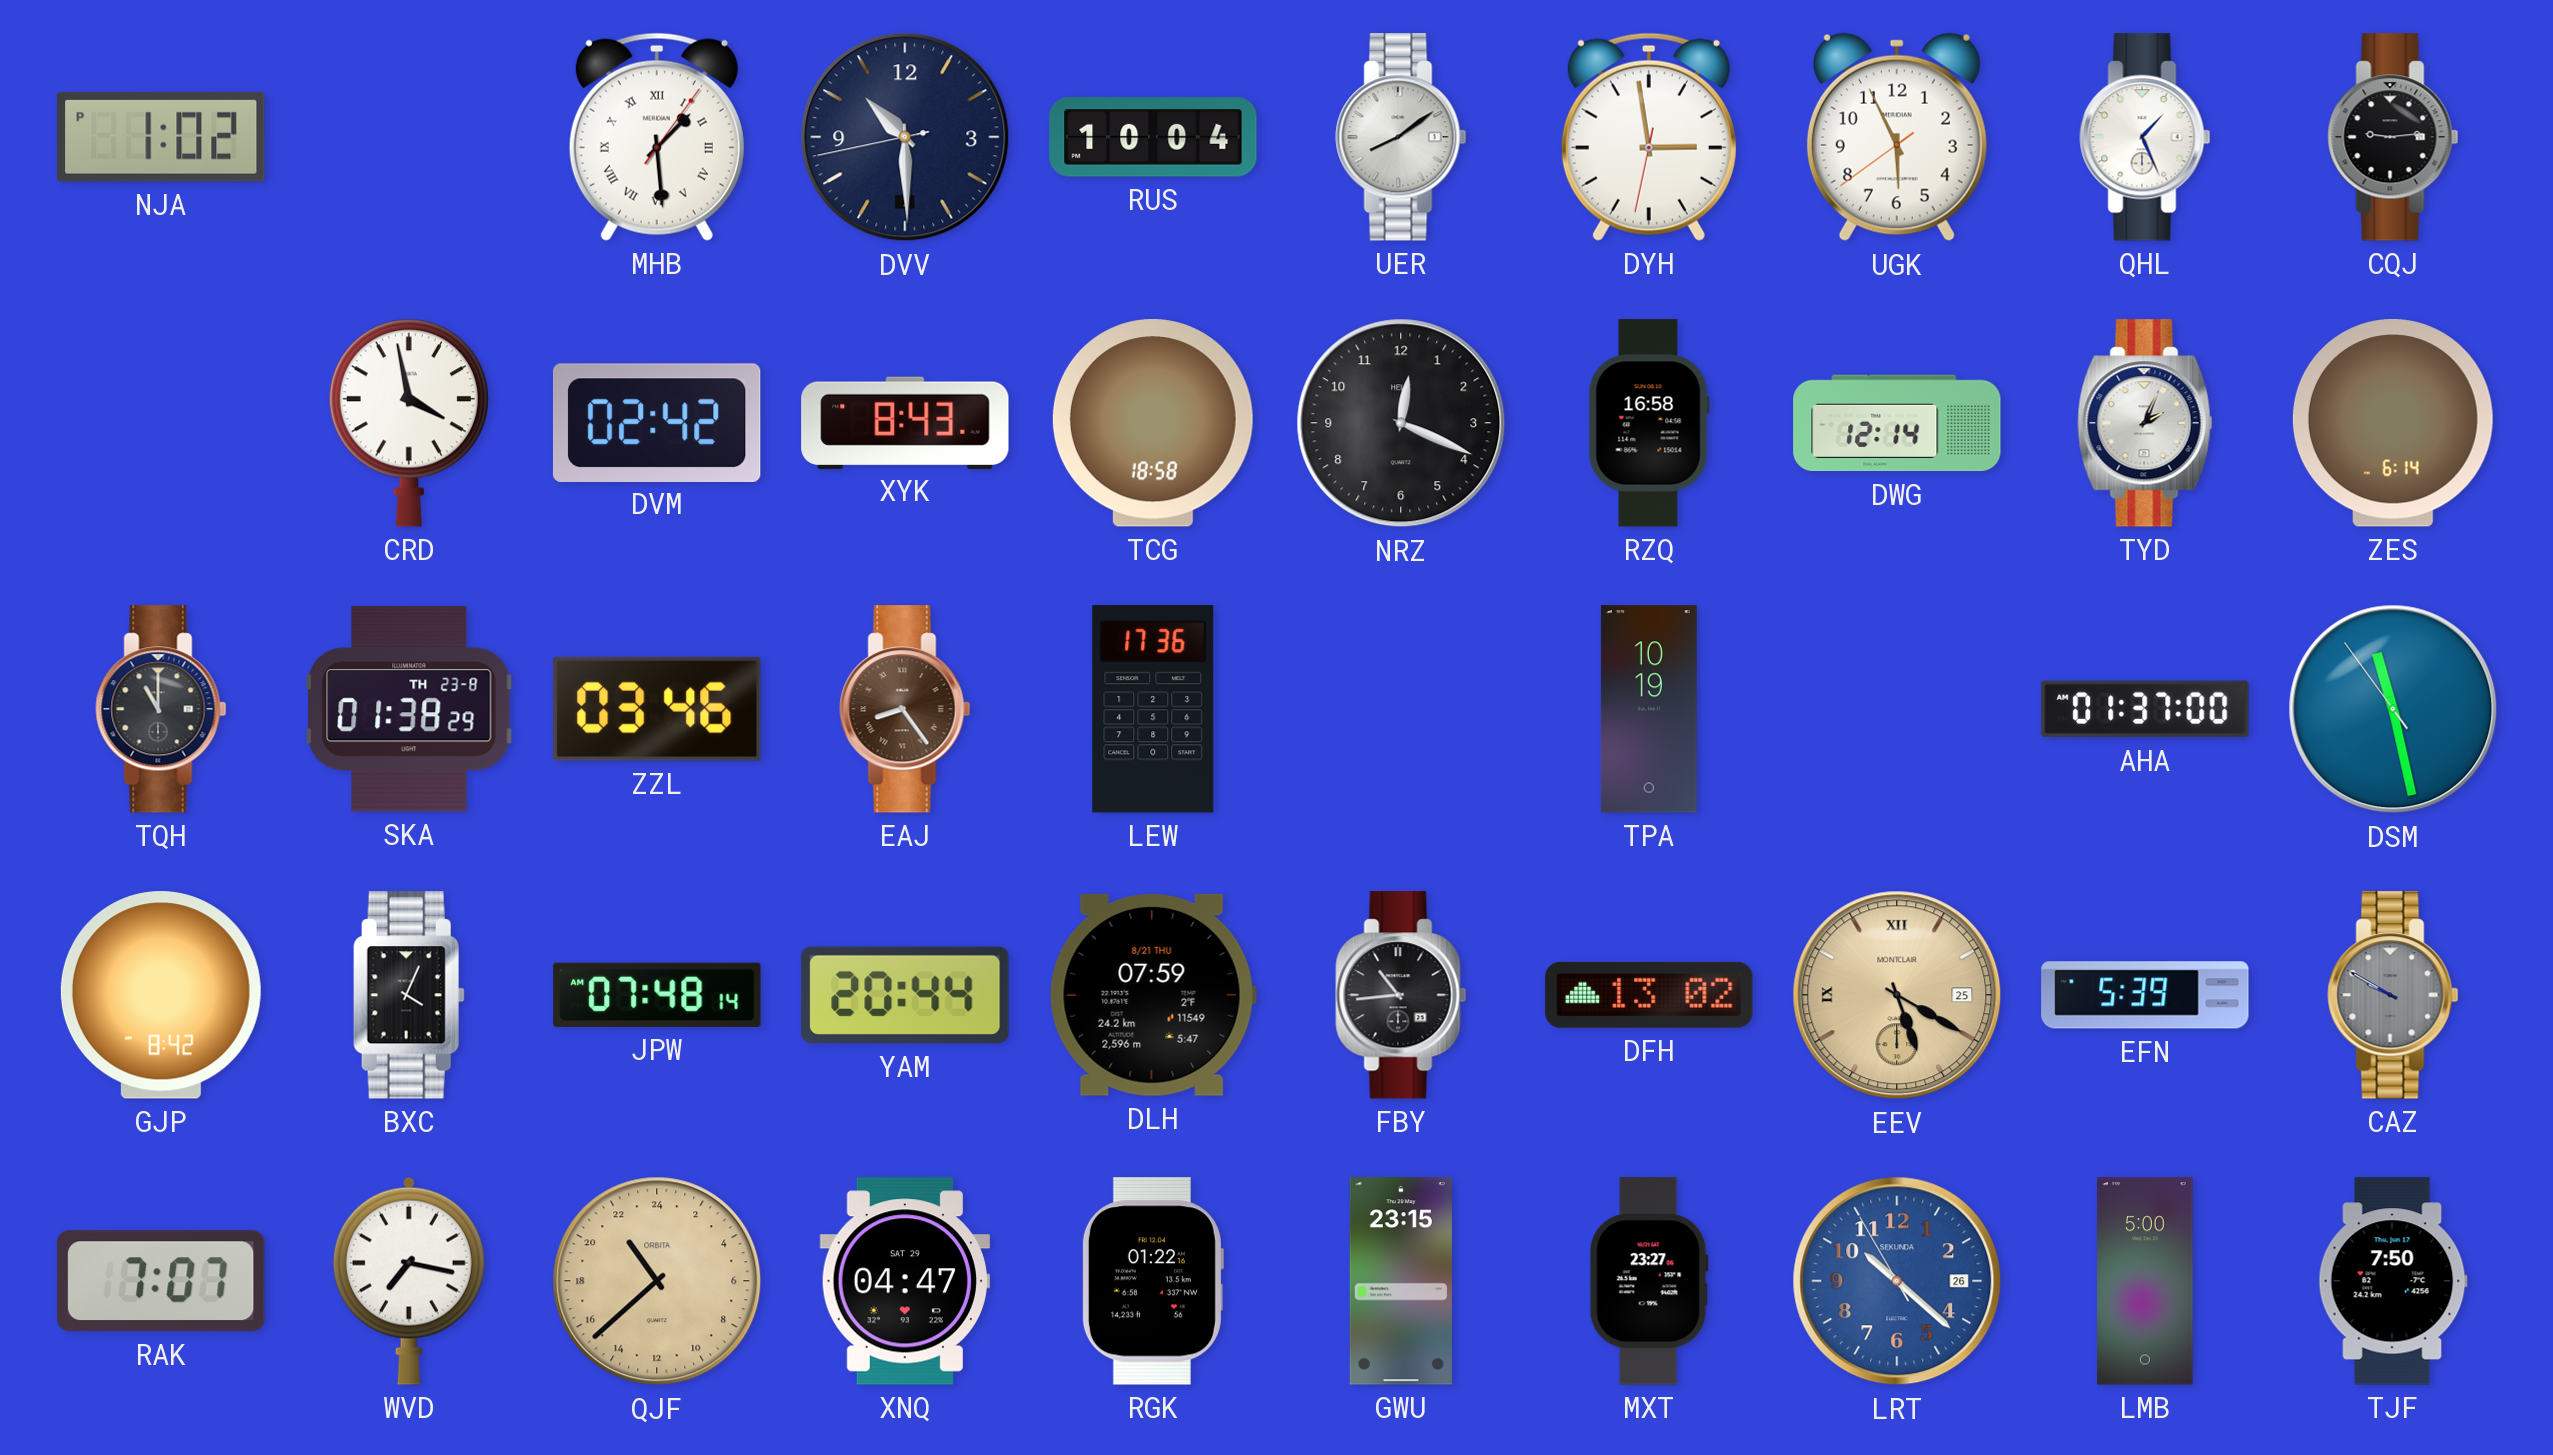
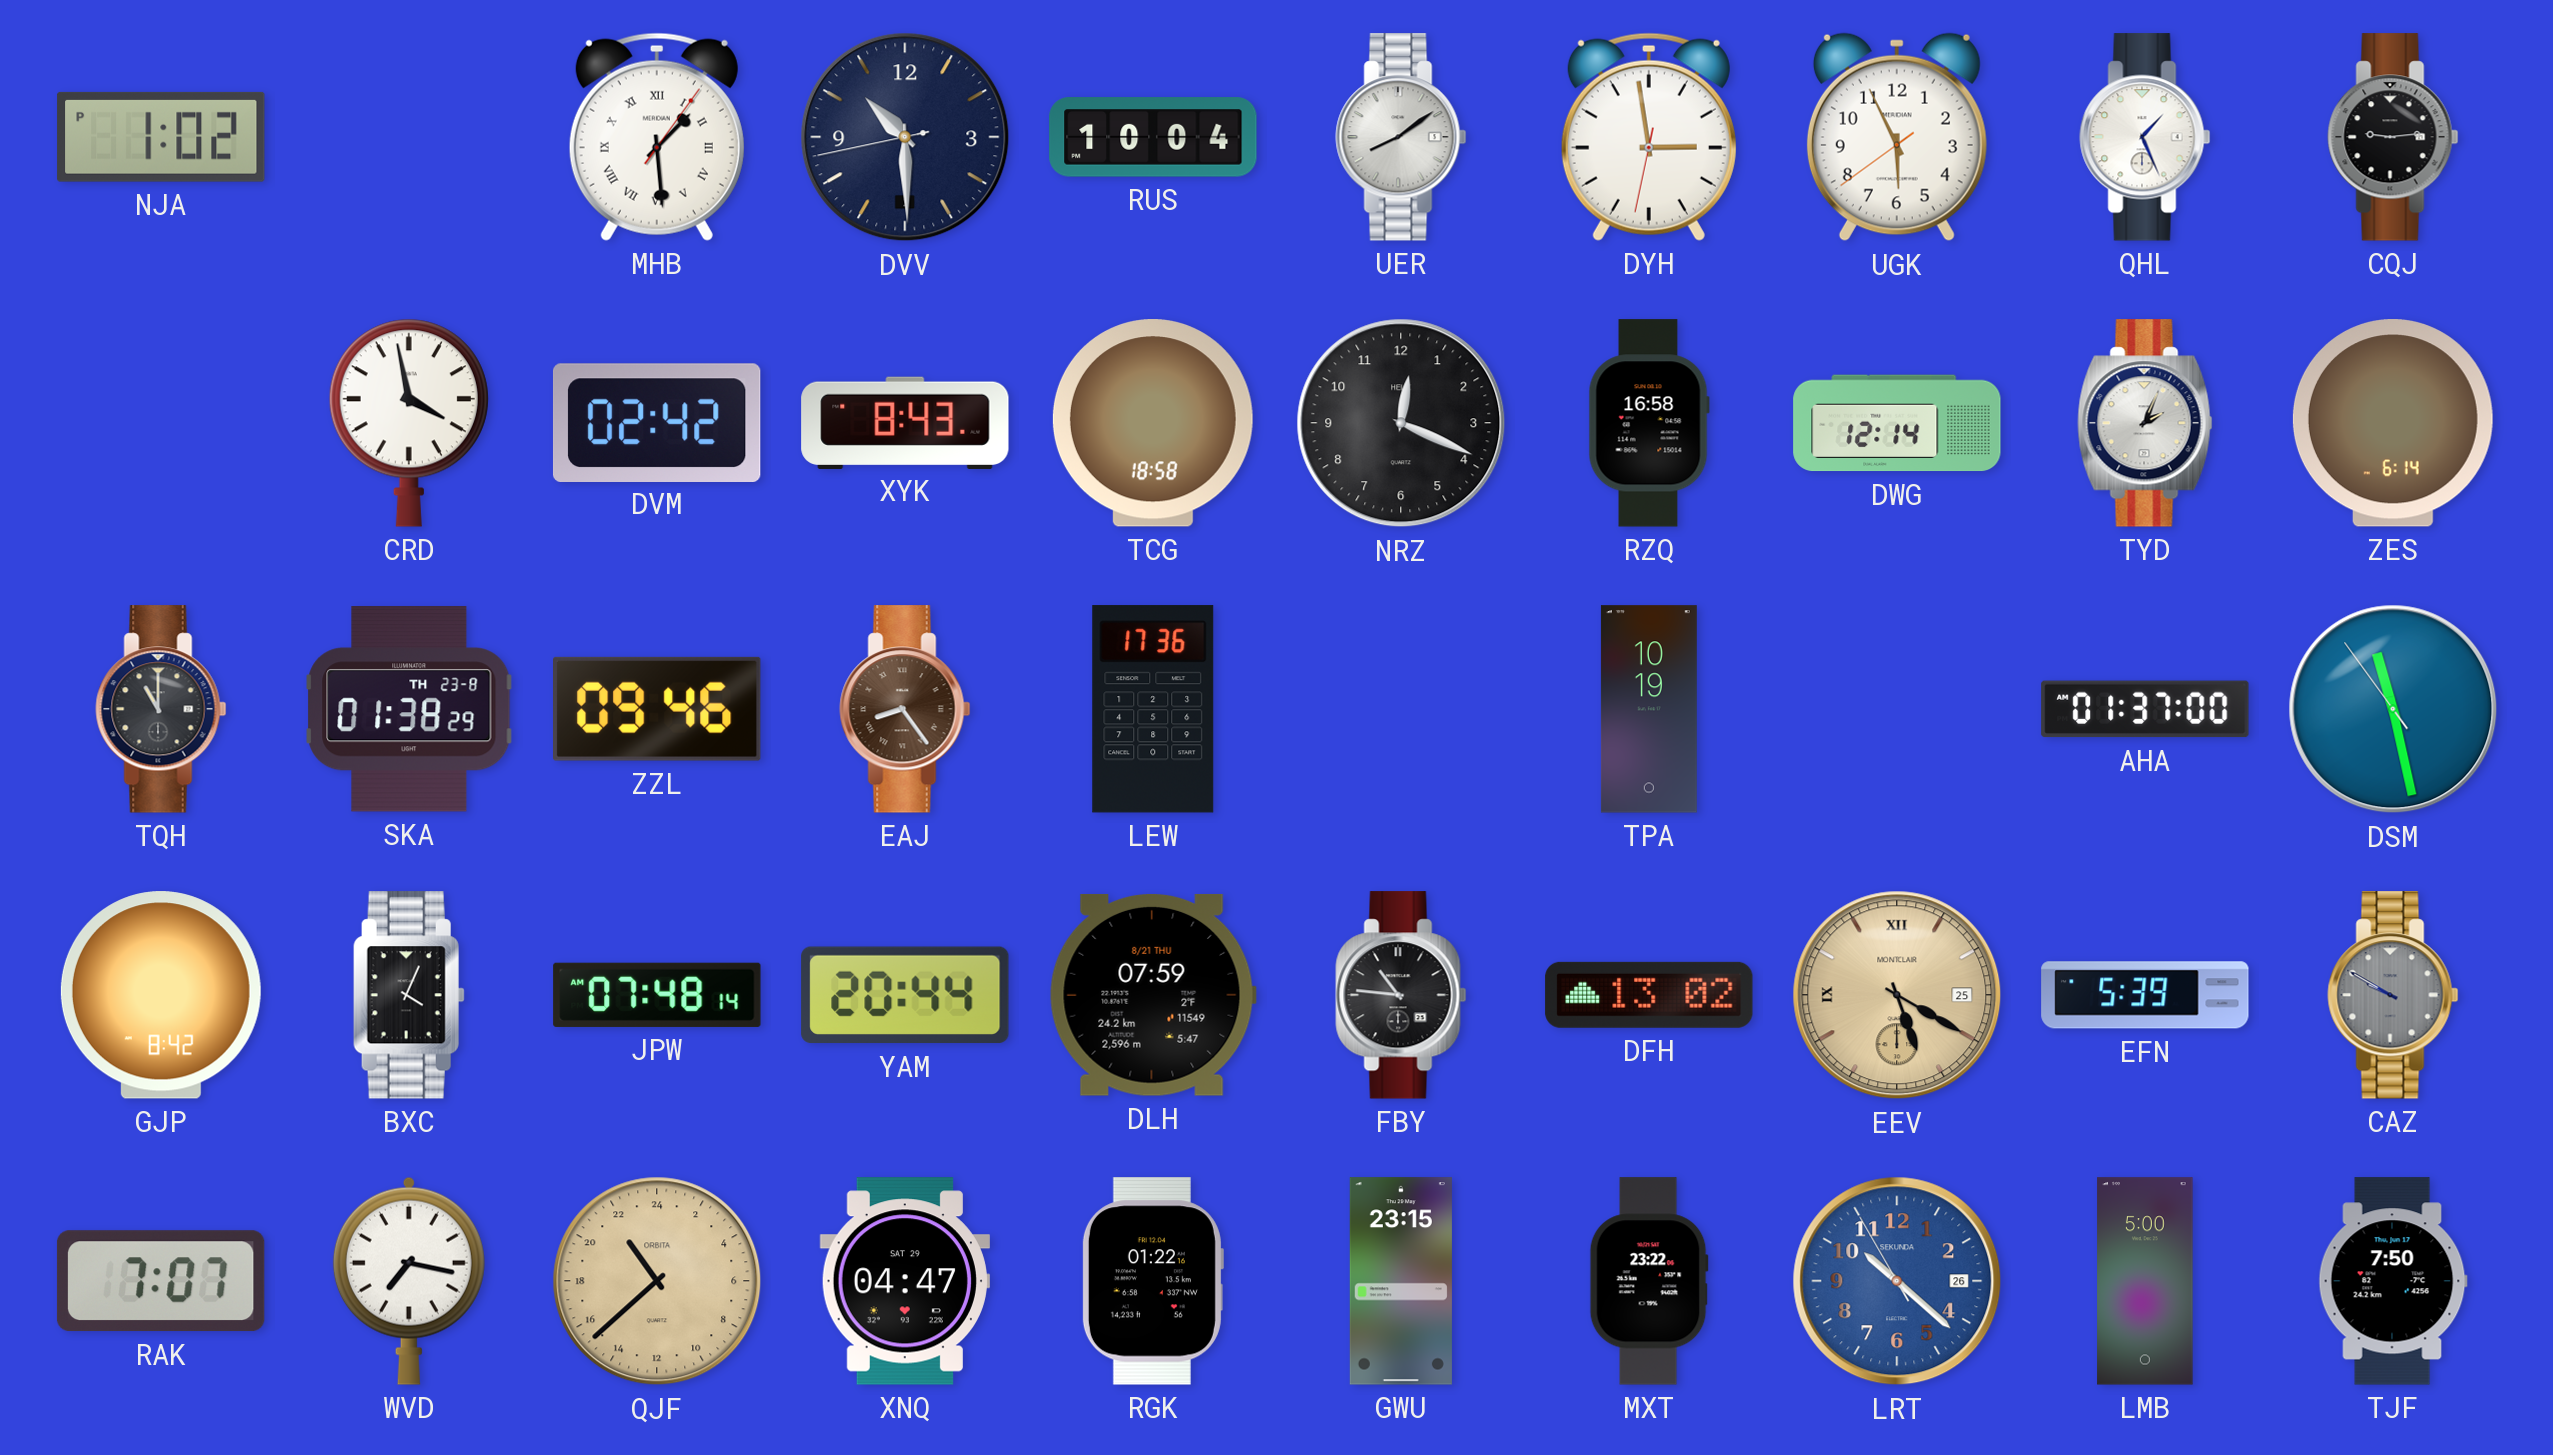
ZZL: 03:46 -> 09:46
FBY: 10:44 -> 10:46
MXT: 23:27 -> 23:22
